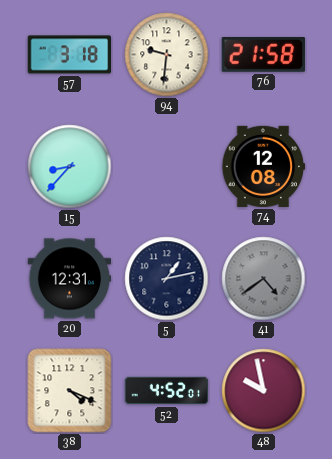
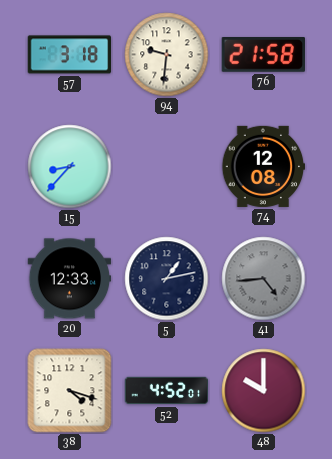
20: 12:31 -> 12:33
41: 4:39 -> 4:44
38: 4:19 -> 4:18
48: 9:58 -> 10:00
